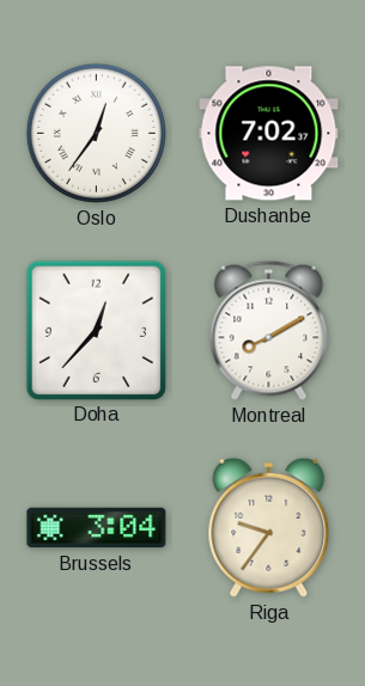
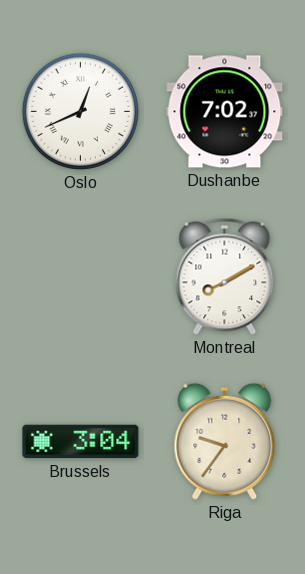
Oslo: 12:36 -> 12:41
Doha: 12:37 -> none
